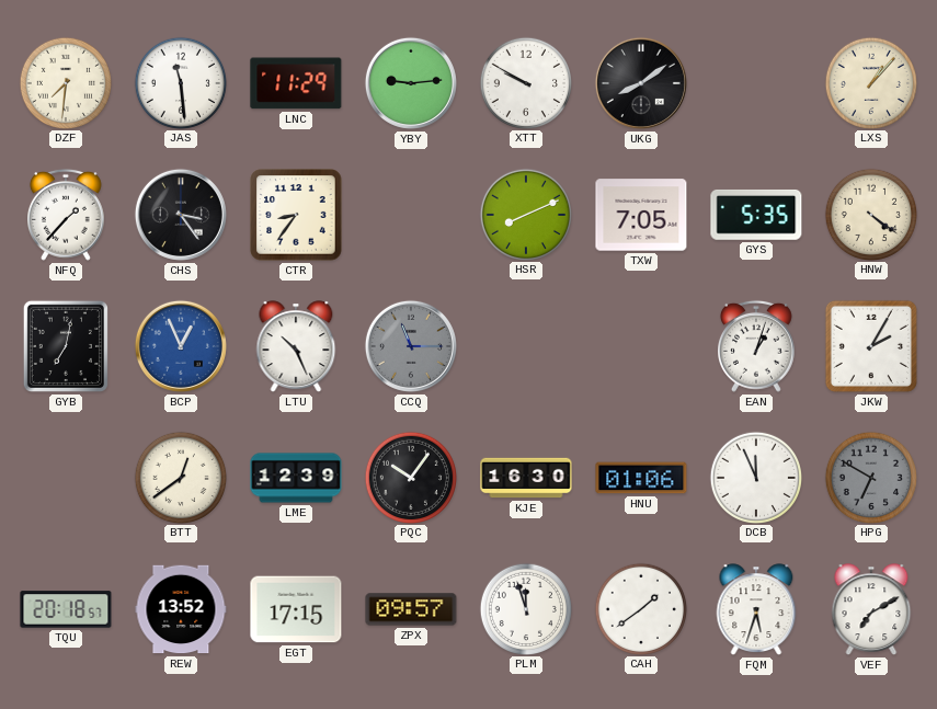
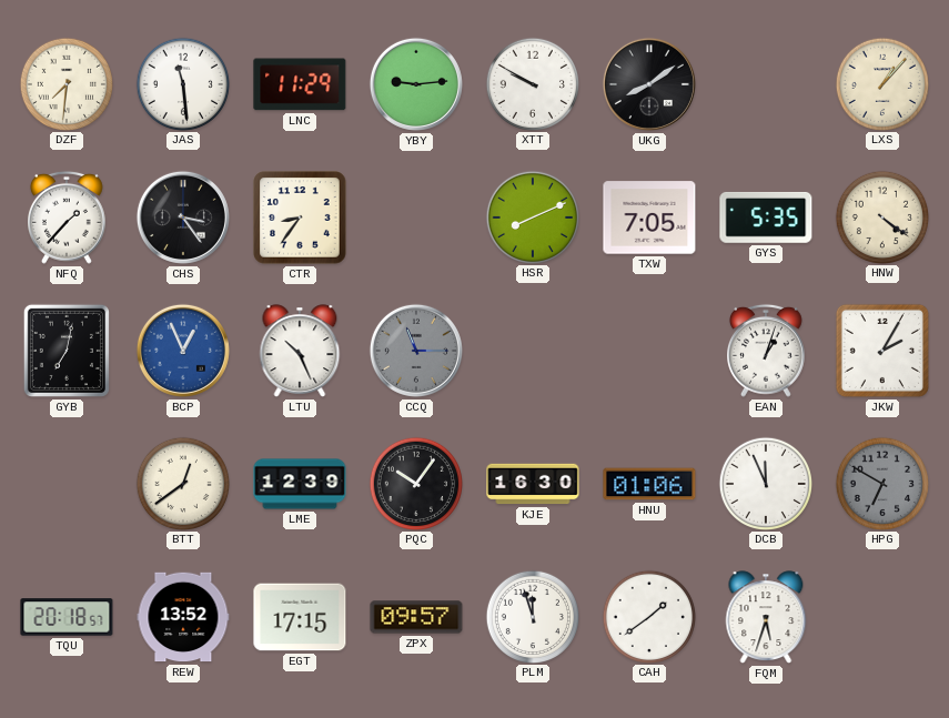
VEF: 7:10 -> none
